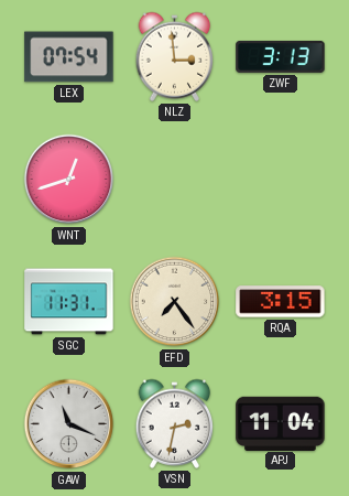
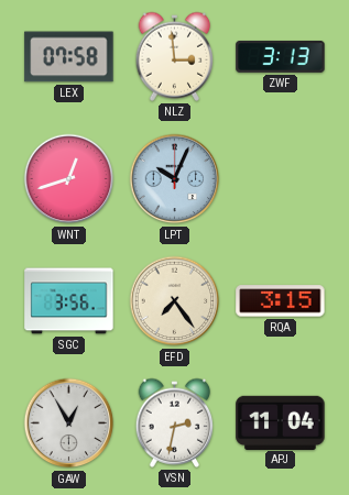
LEX: 07:54 -> 07:58
LPT: none -> 10:04
SGC: 11:31 -> 3:56
GAW: 11:19 -> 12:55
